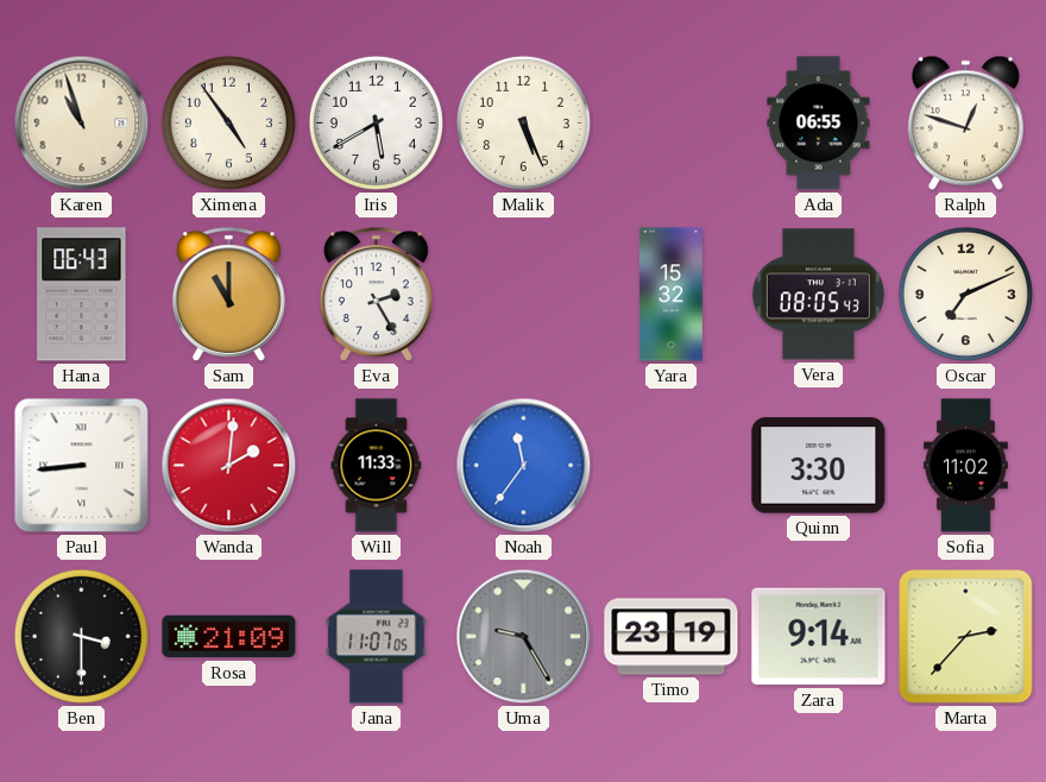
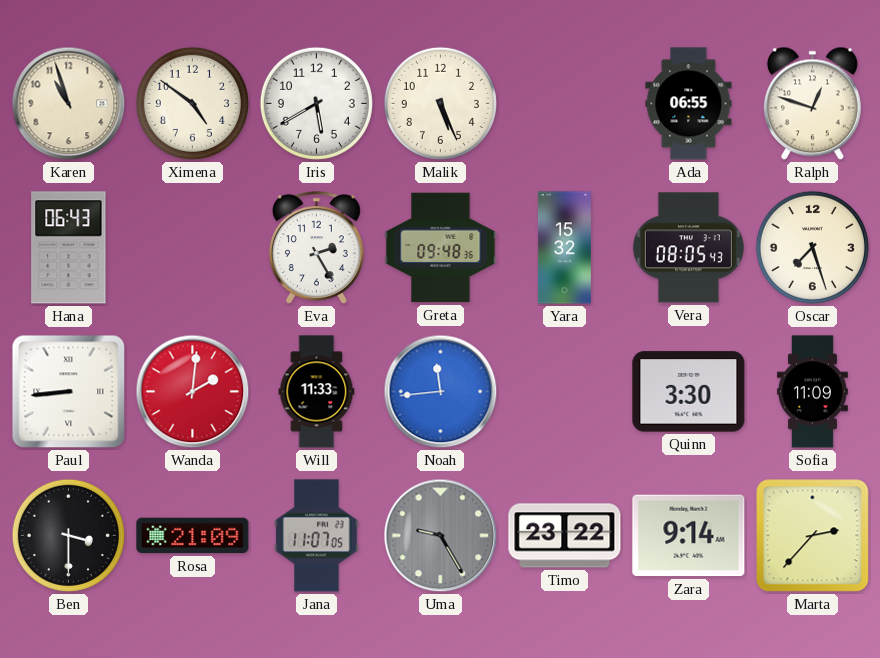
Ximena: 4:54 -> 4:51
Sam: 11:00 -> none
Greta: none -> 09:48
Oscar: 7:11 -> 7:27
Noah: 11:36 -> 11:44
Sofia: 11:02 -> 11:09
Timo: 23:19 -> 23:22
